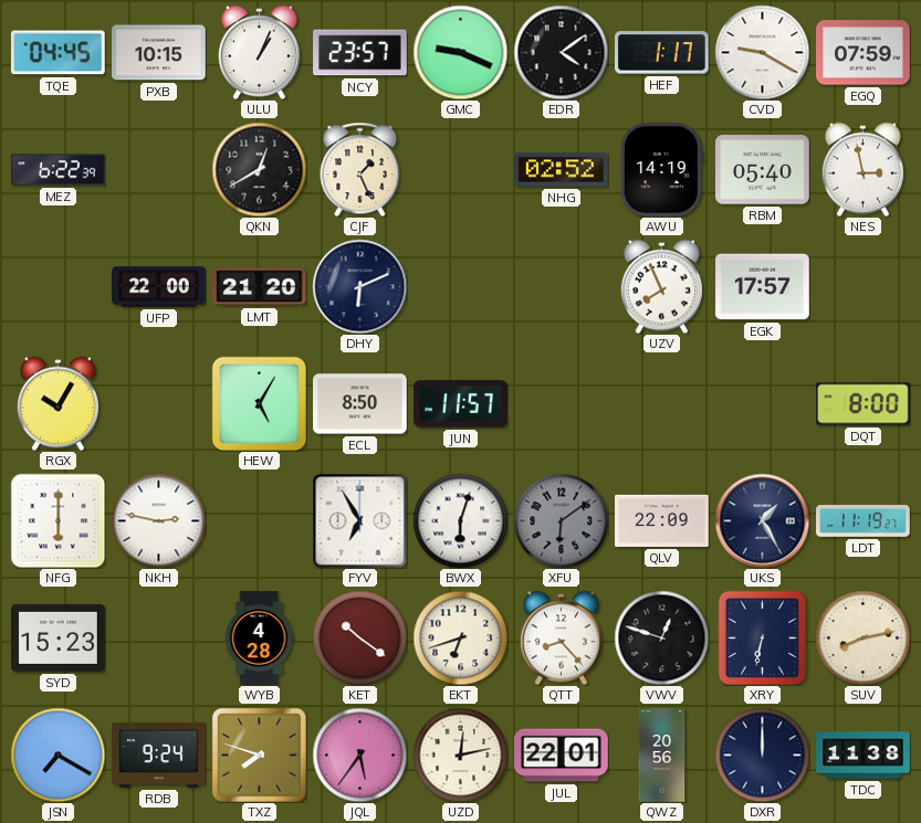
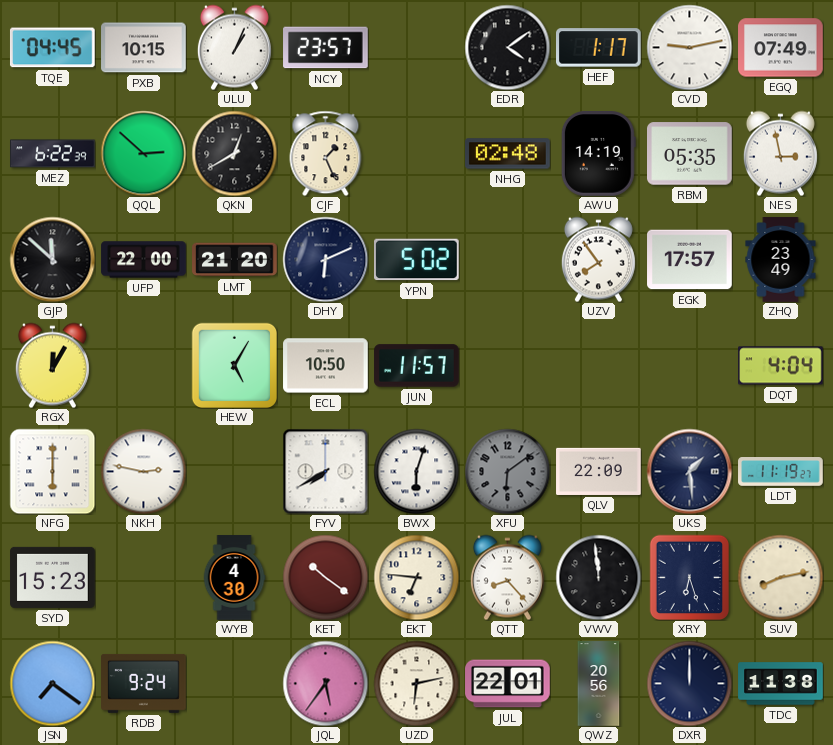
GMC: 9:19 -> none
CVD: 9:20 -> 9:13
EGQ: 07:59 -> 07:49
QQL: none -> 2:52
NHG: 02:52 -> 02:48
RBM: 05:40 -> 05:35
GJP: none -> 11:52
YPN: none -> 5:02
UZV: 7:56 -> 7:54
ZHQ: none -> 23:49
RGX: 10:05 -> 12:05
ECL: 8:50 -> 10:50
DQT: 8:00 -> 4:04
FYV: 6:55 -> 7:40
UKS: 1:25 -> 1:29
WYB: 4:28 -> 4:30
EKT: 6:42 -> 6:46
VWV: 12:48 -> 11:59
XRY: 6:32 -> 6:27
JSN: 7:20 -> 7:21
TXZ: 7:48 -> none
UZD: 12:13 -> 6:13
